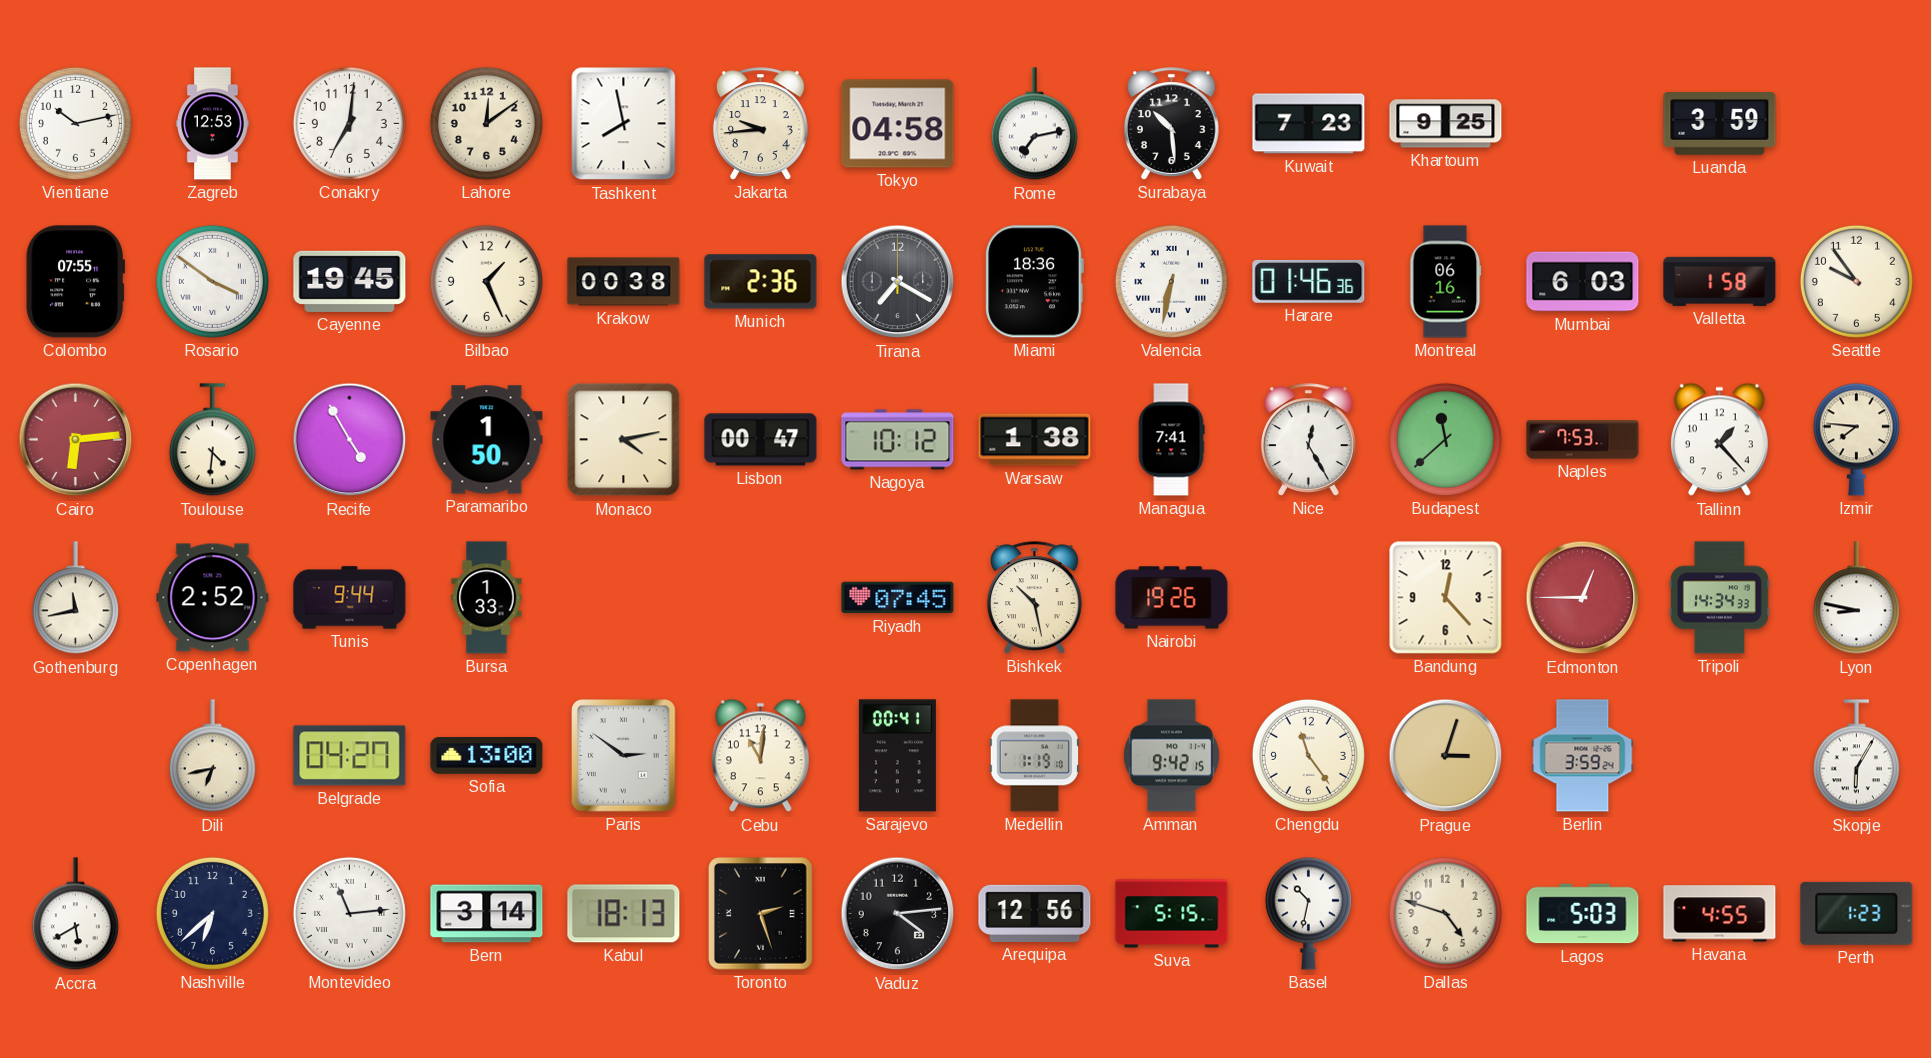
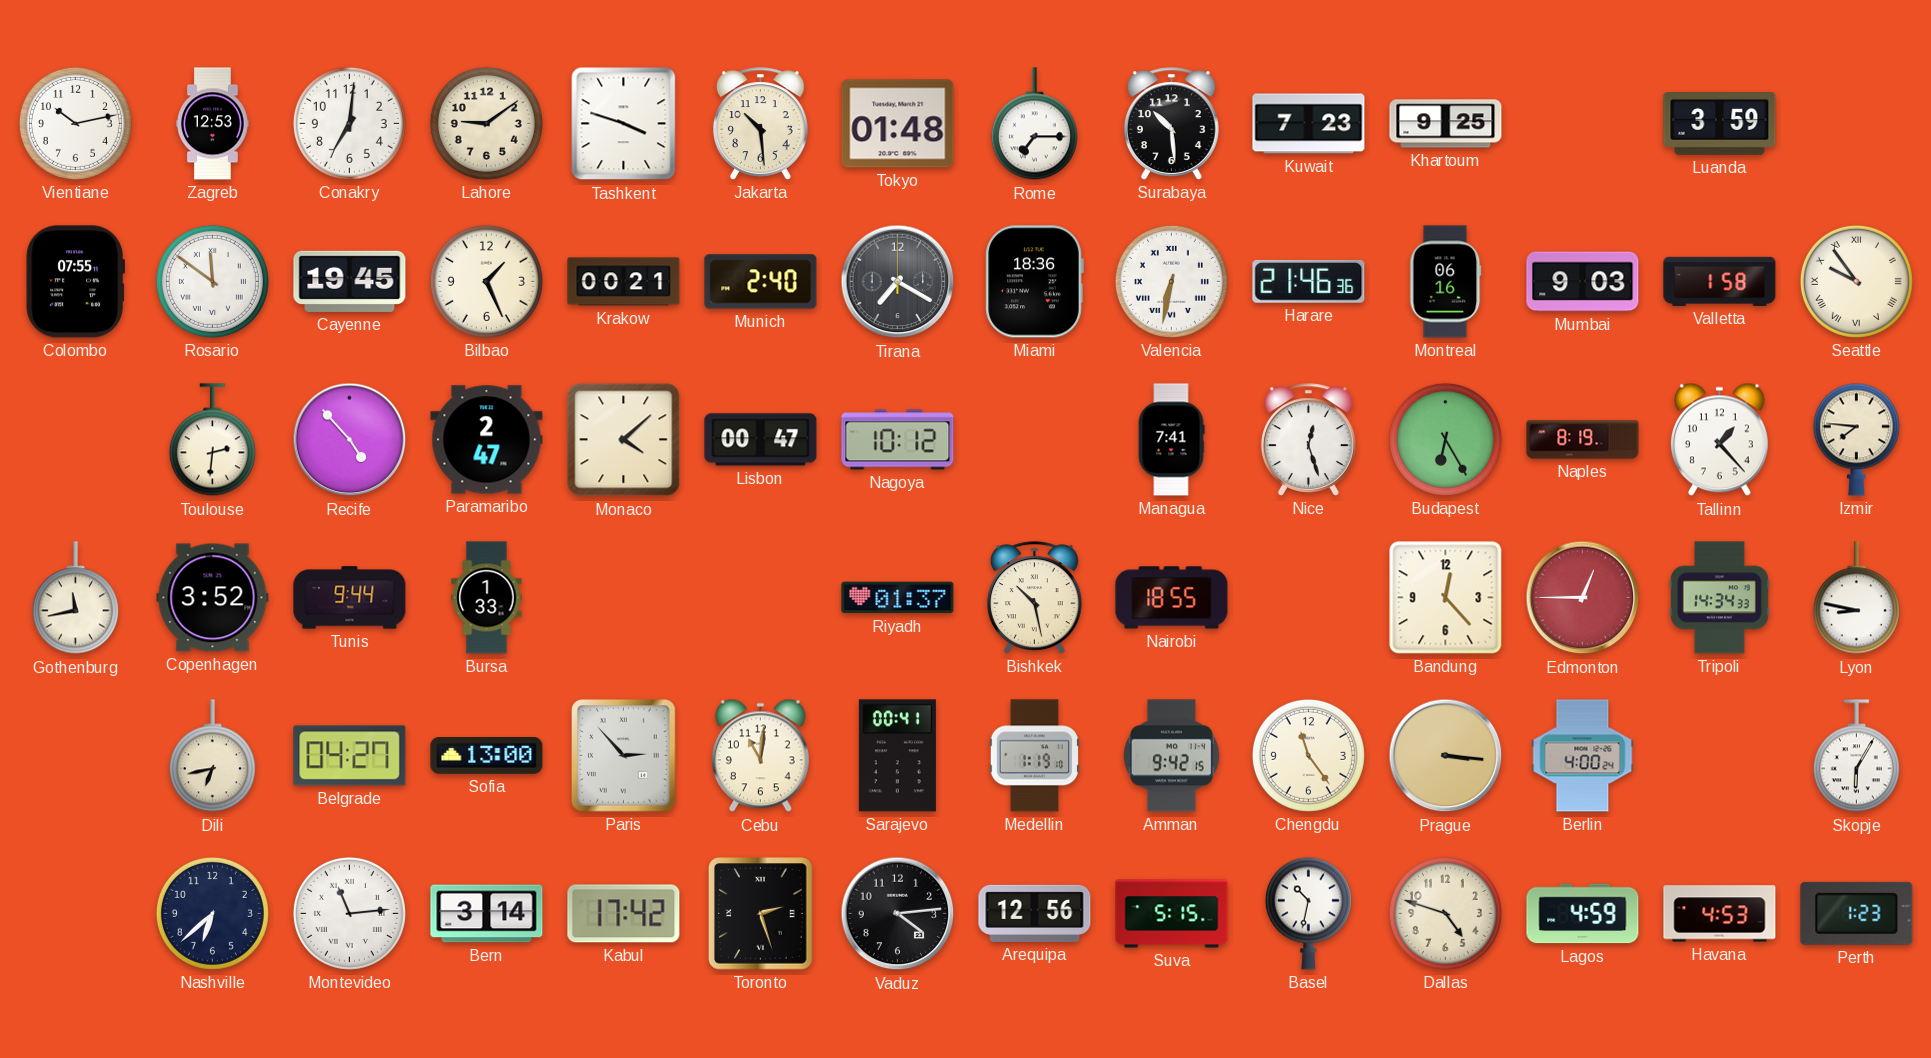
Lahore: 12:09 -> 9:09
Tashkent: 7:58 -> 3:48
Jakarta: 9:44 -> 10:29
Tokyo: 04:58 -> 01:48
Rome: 7:13 -> 7:15
Rosario: 3:51 -> 11:51
Krakow: 00:38 -> 00:21
Munich: 2:36 -> 2:40
Harare: 01:46 -> 21:46
Mumbai: 6:03 -> 9:03
Seattle numerals: Arabic -> Roman
Cairo: 6:14 -> none
Toulouse: 4:31 -> 2:31
Recife: 4:55 -> 4:53
Paramaribo: 1:50 -> 2:47
Monaco: 4:13 -> 4:08
Warsaw: 1:38 -> none
Nice: 12:25 -> 12:27
Budapest: 11:38 -> 6:25
Naples: 7:53 -> 8:19
Copenhagen: 2:52 -> 3:52
Riyadh: 07:45 -> 01:37
Nairobi: 19:26 -> 18:55
Paris: 2:51 -> 2:53
Prague: 3:03 -> 3:16
Berlin: 3:59 -> 4:00
Accra: 5:40 -> none
Kabul: 18:13 -> 17:42
Lagos: 5:03 -> 4:59
Havana: 4:55 -> 4:53
